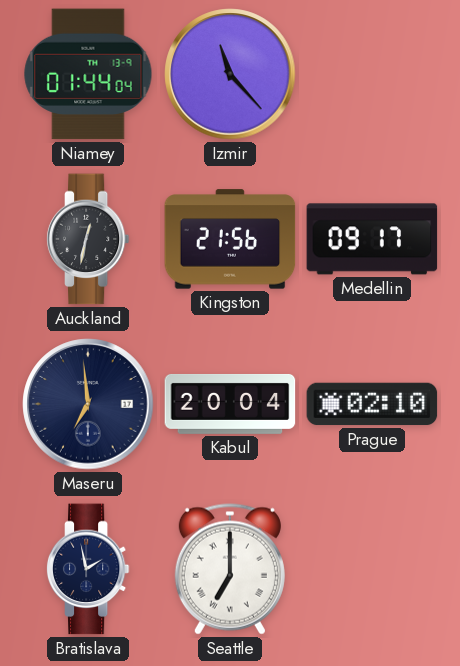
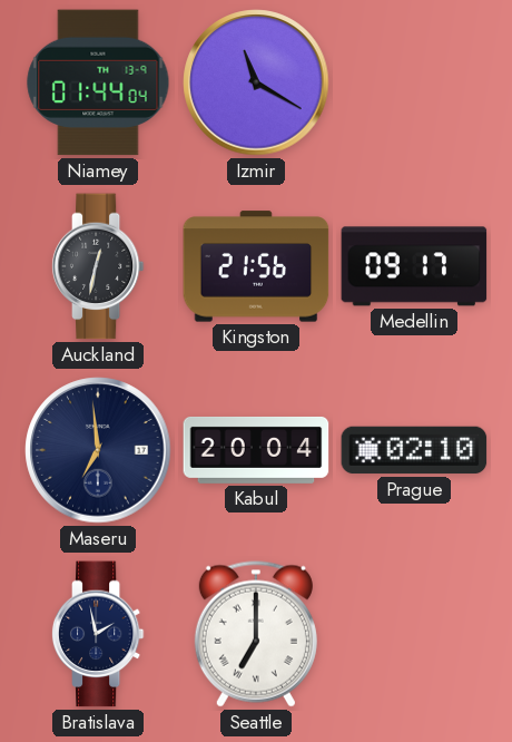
Izmir: 11:23 -> 11:20
